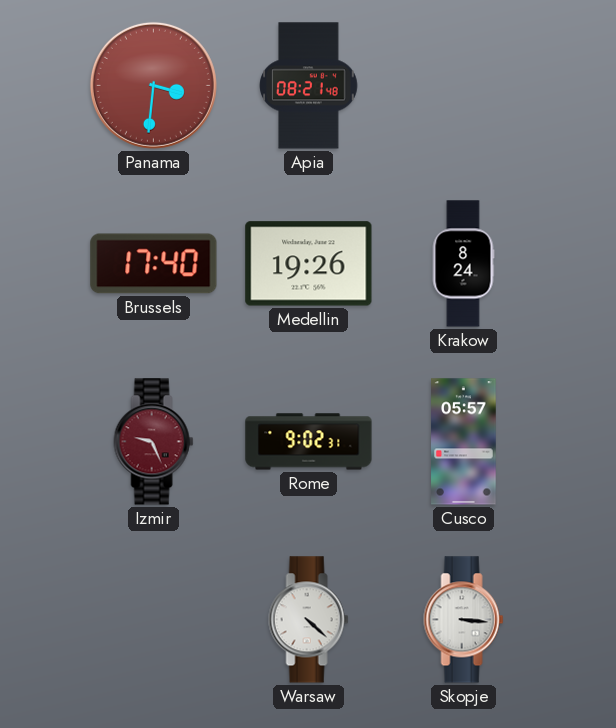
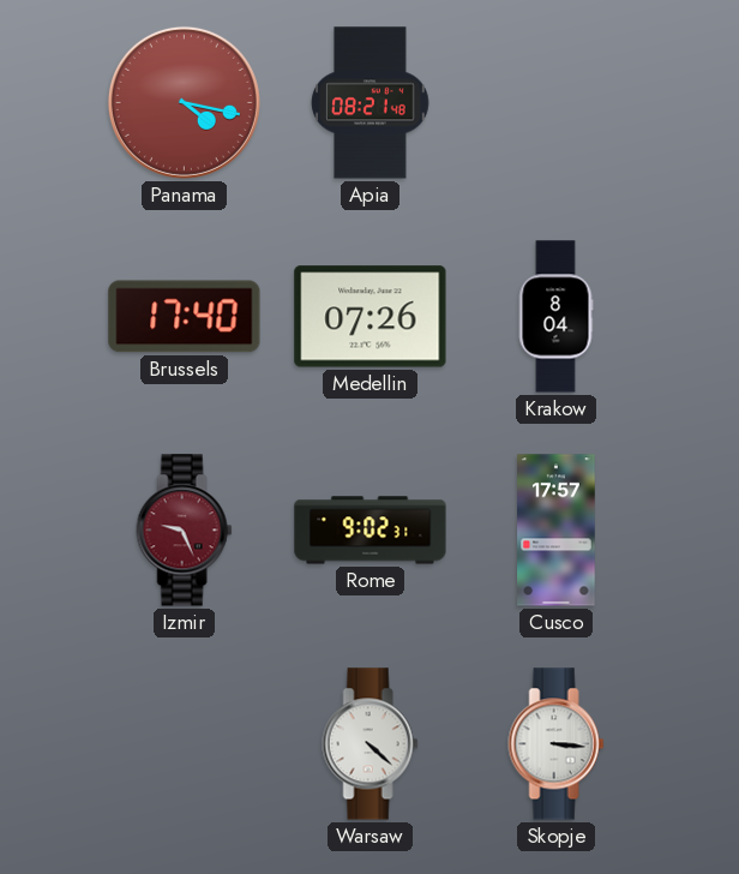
Panama: 3:31 -> 4:17
Medellin: 19:26 -> 07:26
Krakow: 8:24 -> 8:04
Cusco: 05:57 -> 17:57
